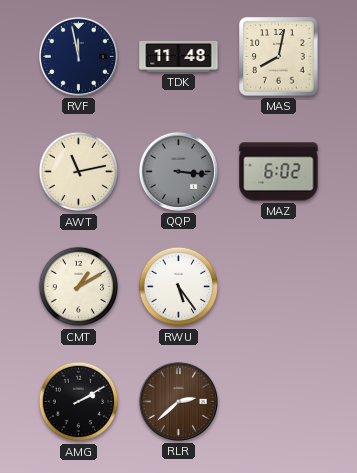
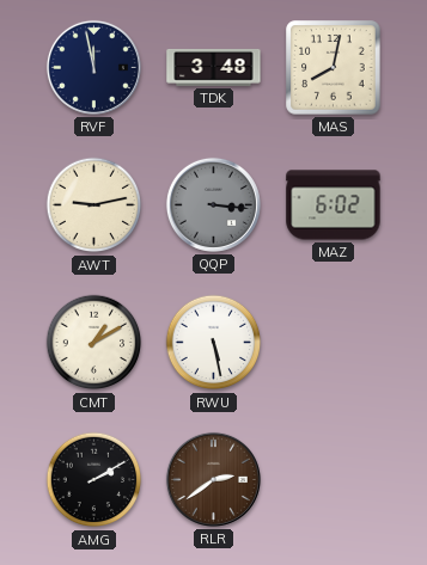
TDK: 11:48 -> 3:48
AWT: 11:13 -> 9:13
RWU: 5:24 -> 5:28
RLR: 2:38 -> 2:39
